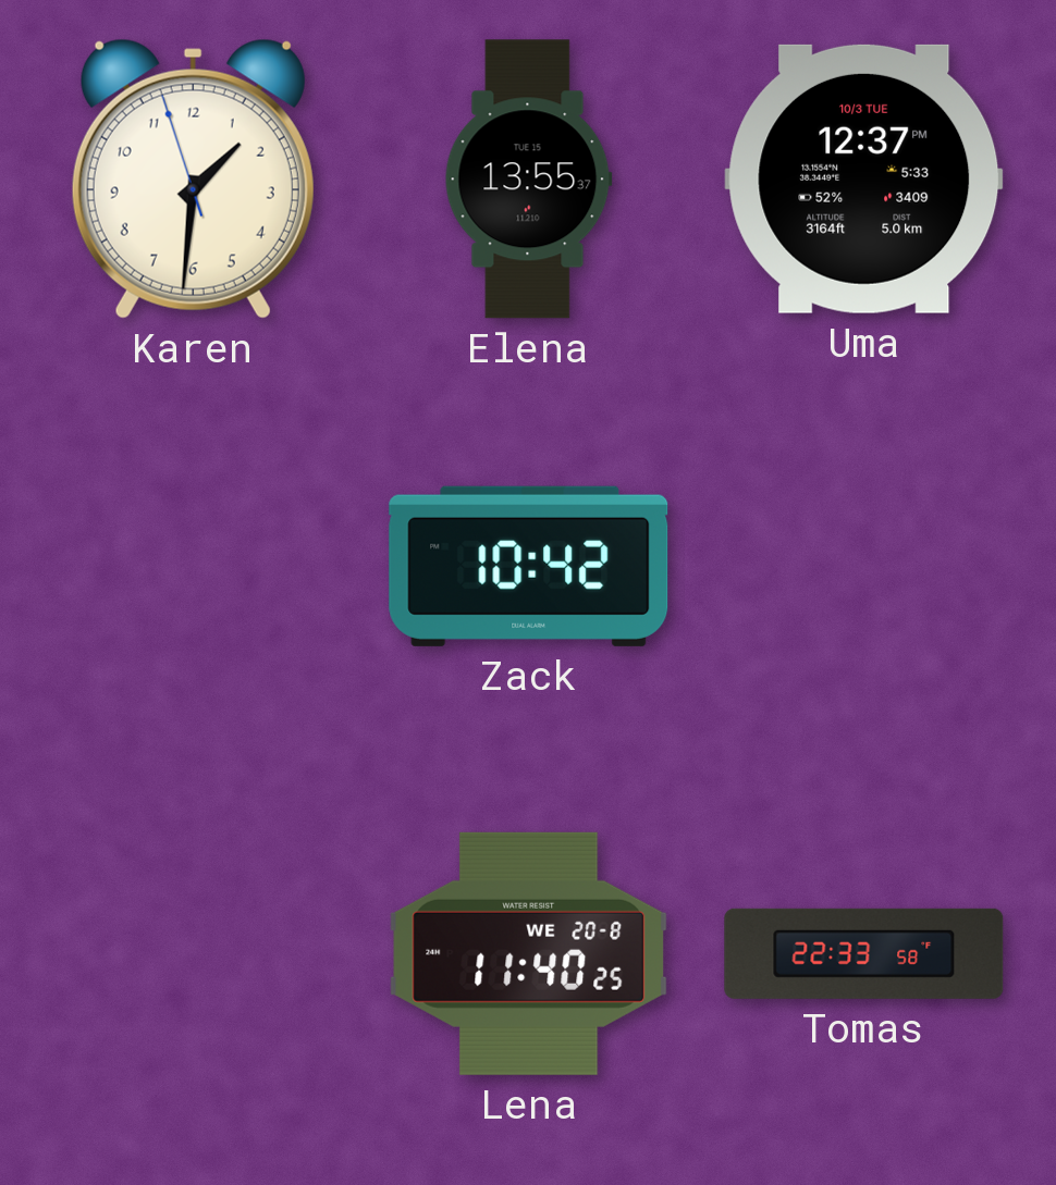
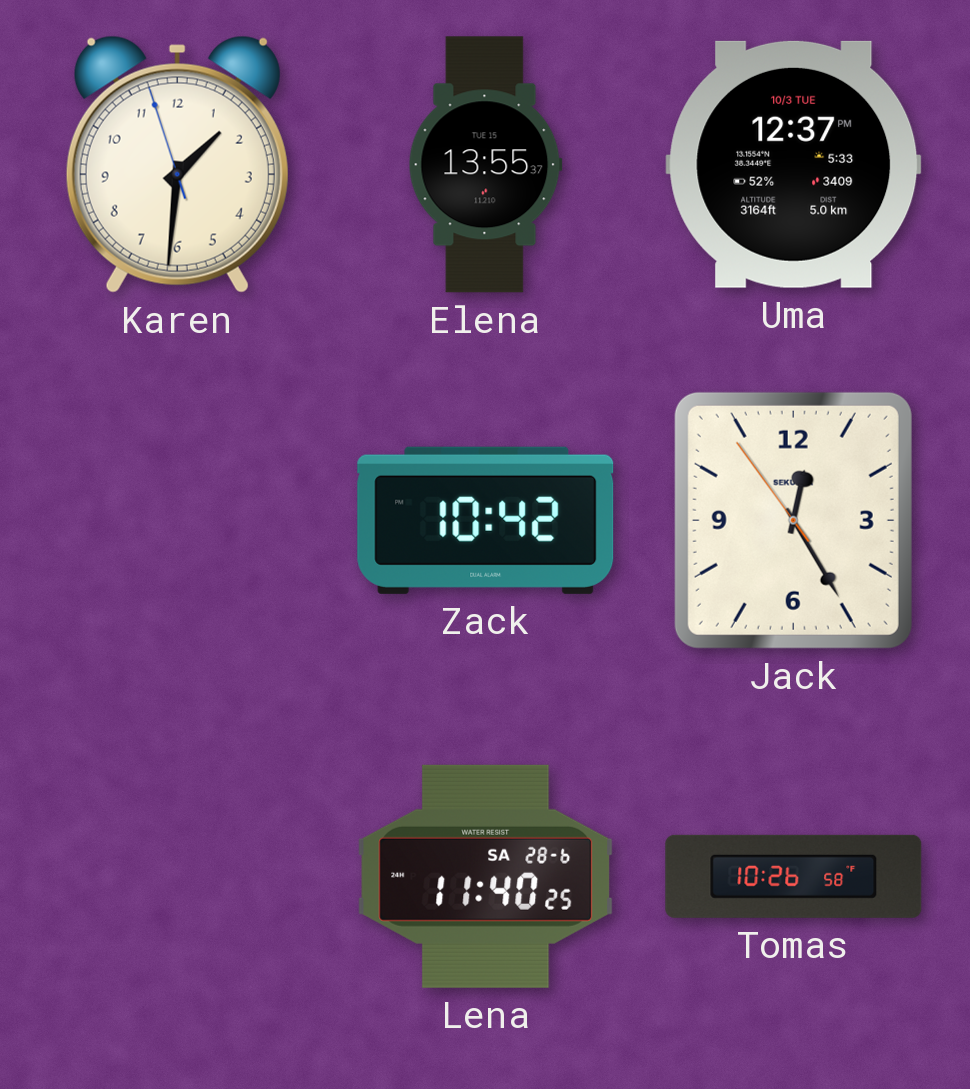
Jack: none -> 12:24
Lena date: WE 20-8 -> SA 28-6
Tomas: 22:33 -> 10:26
